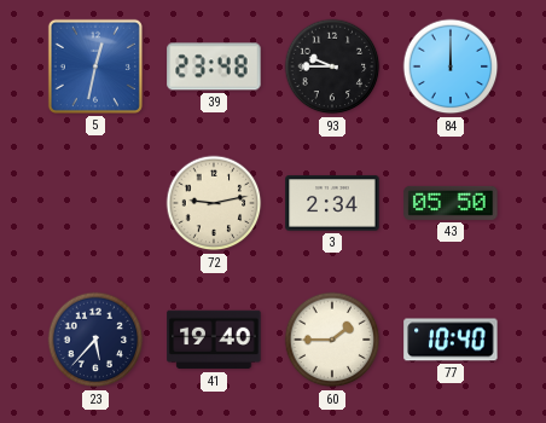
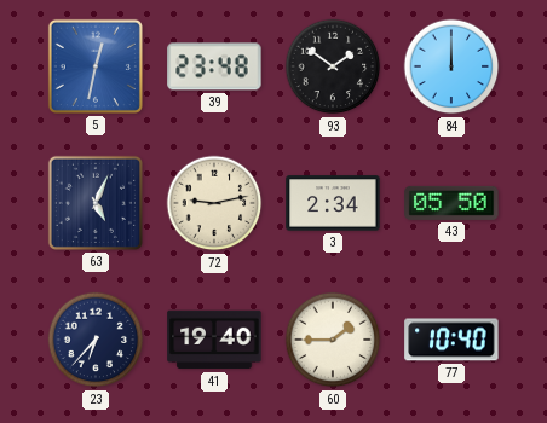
93: 9:45 -> 1:51
63: none -> 5:04
23: 5:37 -> 6:37
